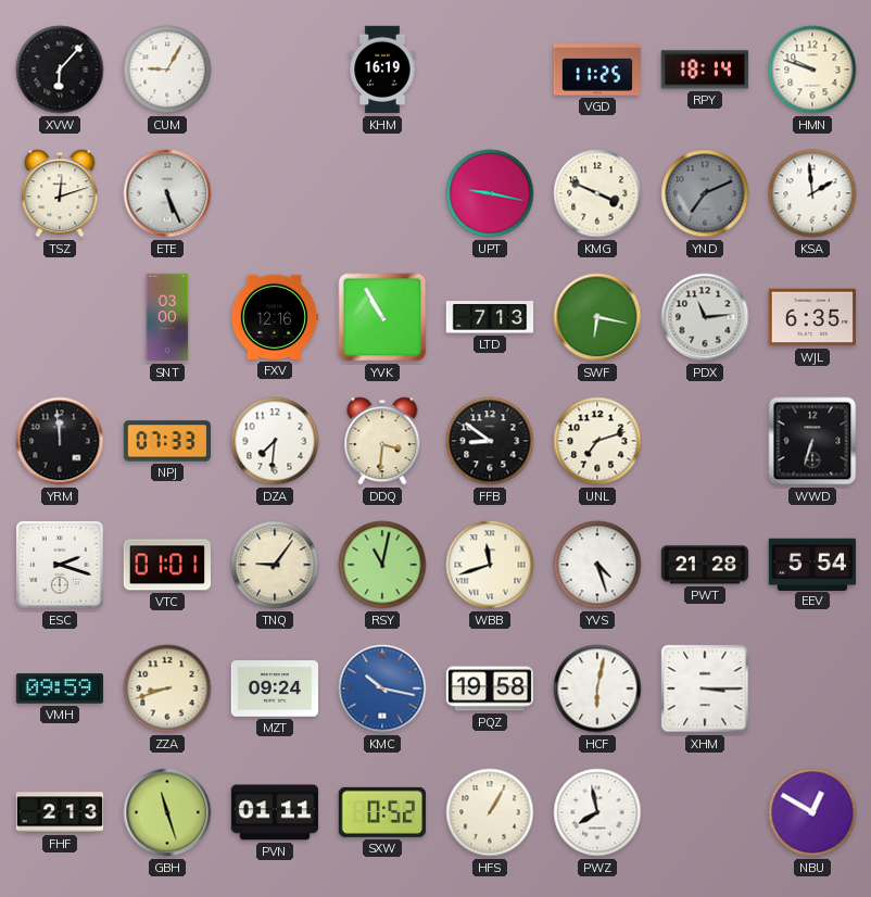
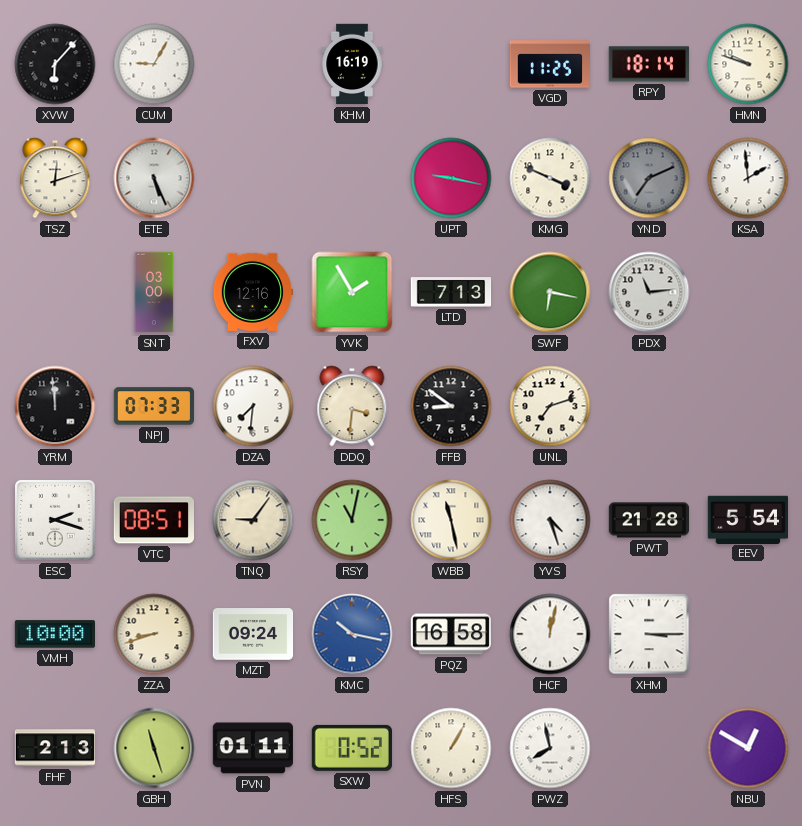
YVK: 10:55 -> 1:55
WJL: 6:35 -> none
WWD: 6:33 -> none
VTC: 01:01 -> 08:51
WBB: 11:42 -> 11:28
VMH: 09:59 -> 10:00
PQZ: 19:58 -> 16:58
HCF: 6:02 -> 12:02
